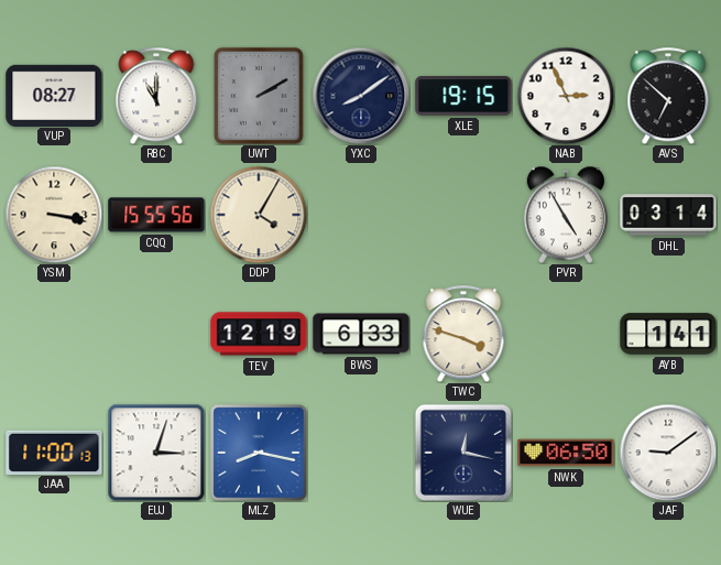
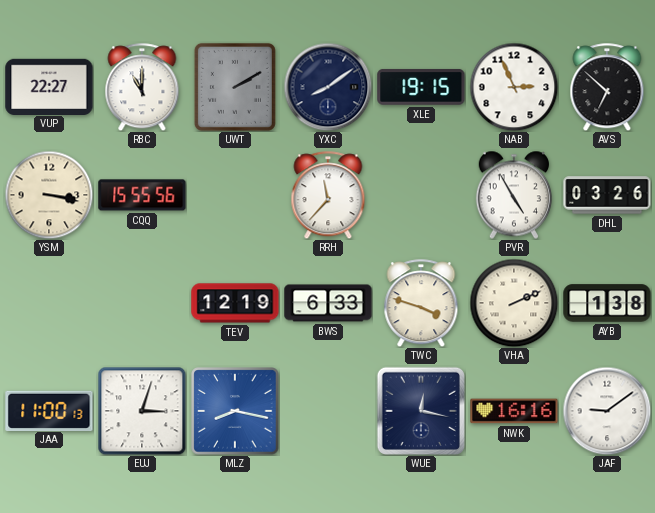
VUP: 08:27 -> 22:27
DDP: 4:05 -> none
RRH: none -> 11:37
DHL: 03:14 -> 03:26
VHA: none -> 2:11
AYB: 1:41 -> 1:38
NWK: 06:50 -> 16:16
